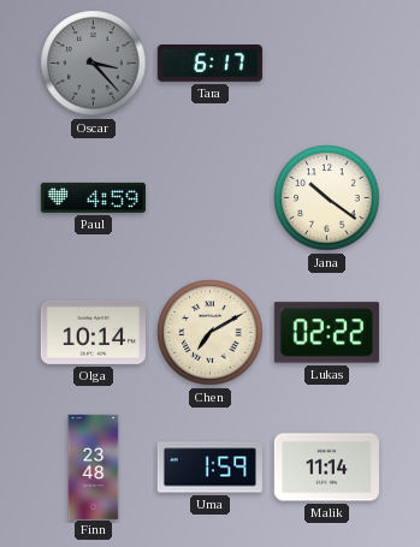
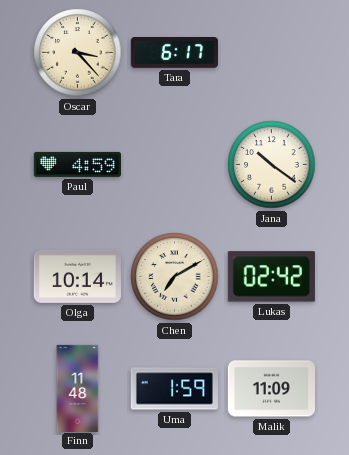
Oscar dial: grey -> cream
Lukas: 02:22 -> 02:42
Finn: 23:48 -> 11:48
Malik: 11:14 -> 11:09
